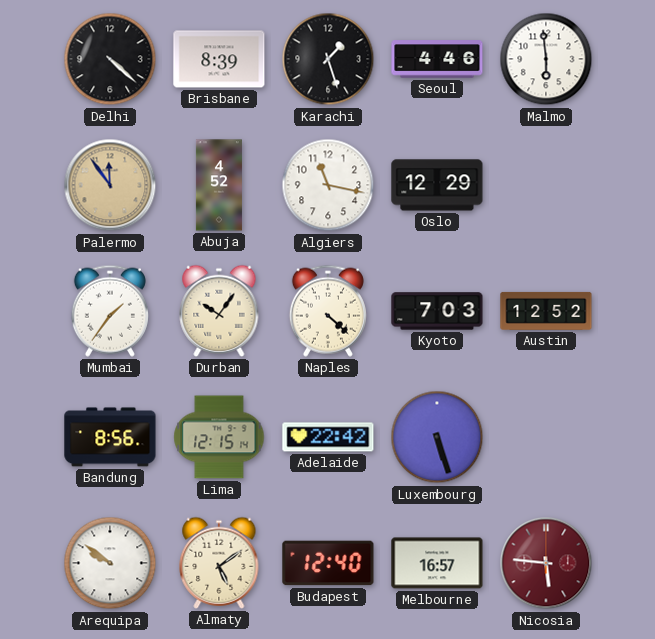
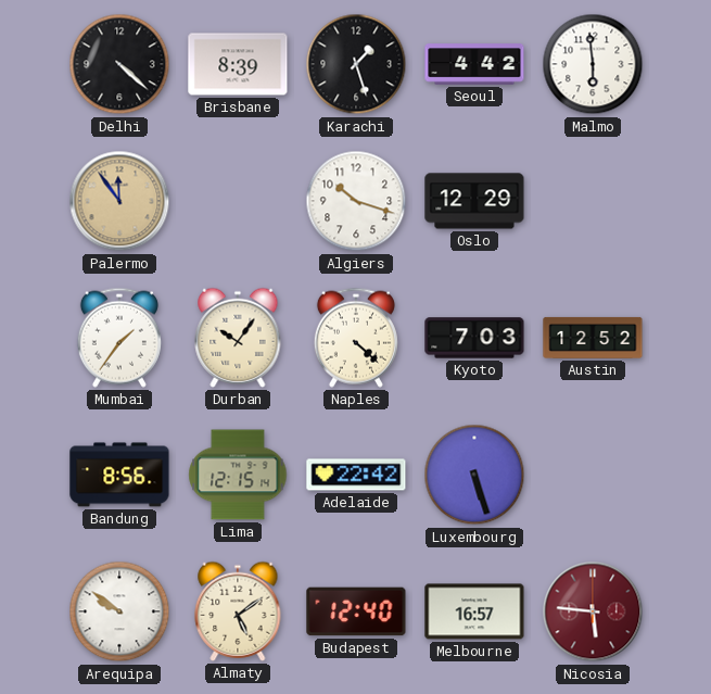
Seoul: 4:46 -> 4:42
Abuja: 4:52 -> none
Algiers: 11:17 -> 10:18
